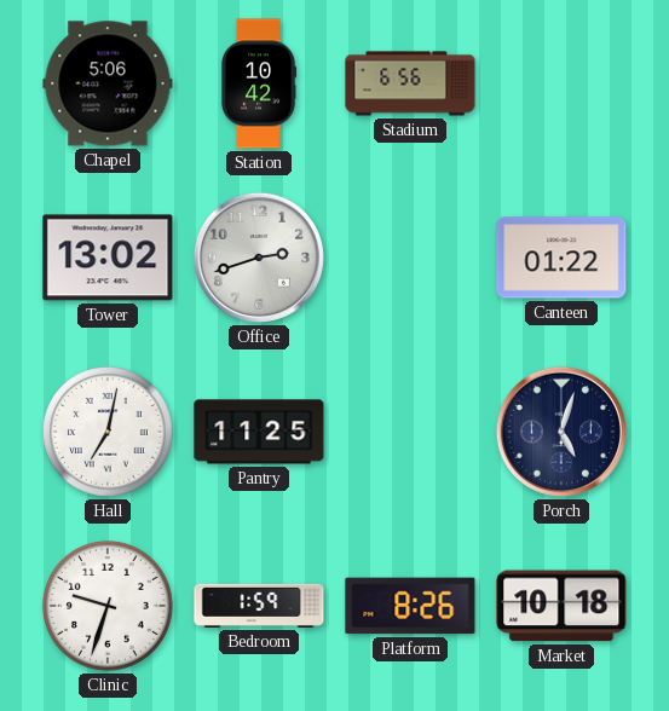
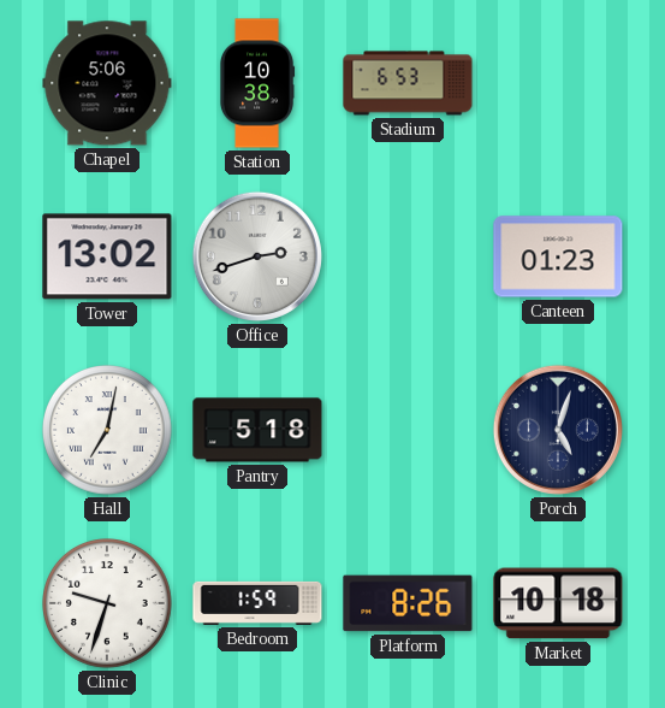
Station: 10:42 -> 10:38
Stadium: 6:56 -> 6:53
Canteen: 01:22 -> 01:23
Pantry: 11:25 -> 5:18
